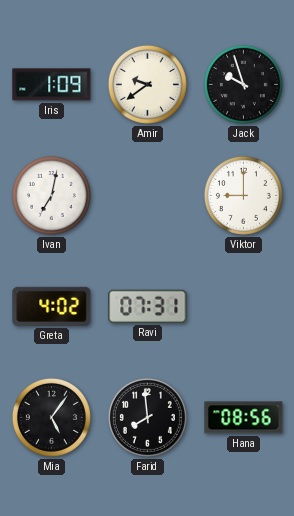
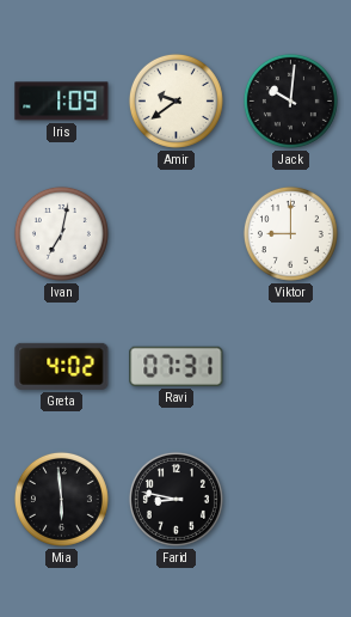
Jack: 9:57 -> 10:01
Mia: 5:06 -> 5:59
Farid: 7:59 -> 8:47
Hana: 08:56 -> none
